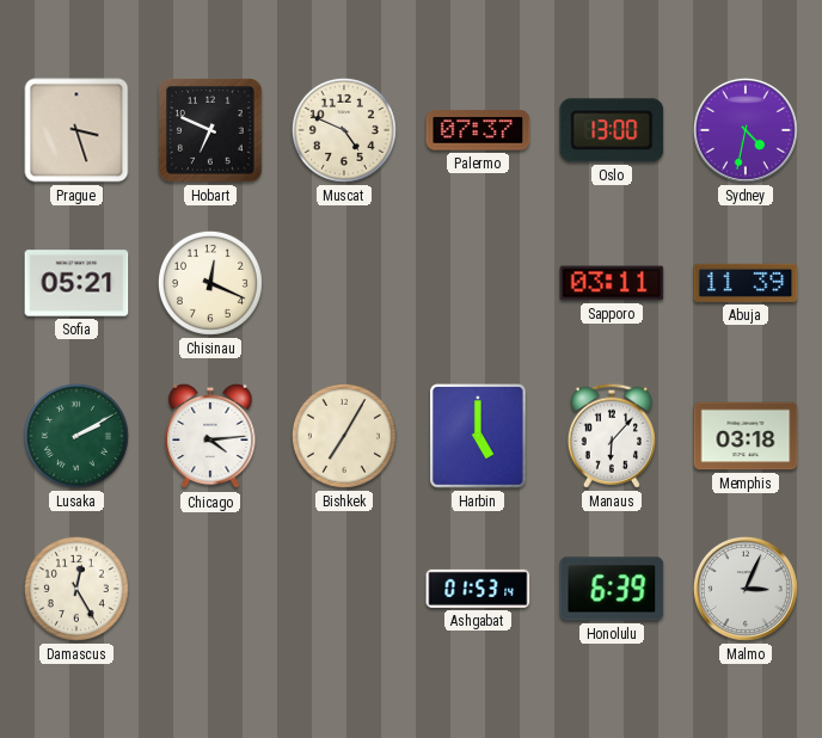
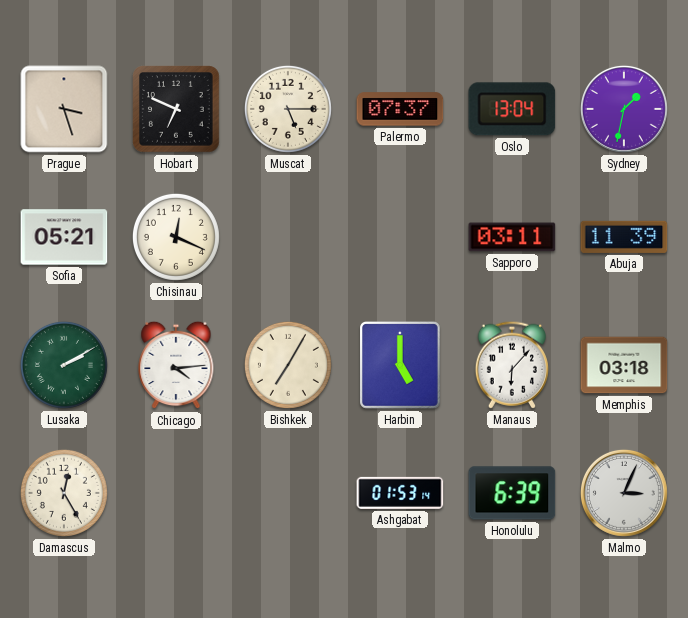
Muscat: 4:49 -> 5:15
Oslo: 13:00 -> 13:04
Sydney: 4:32 -> 1:32
